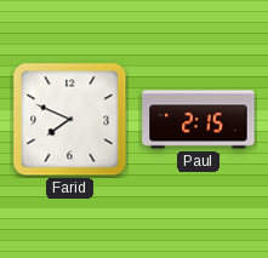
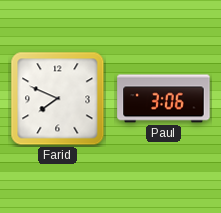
Paul: 2:15 -> 3:06
